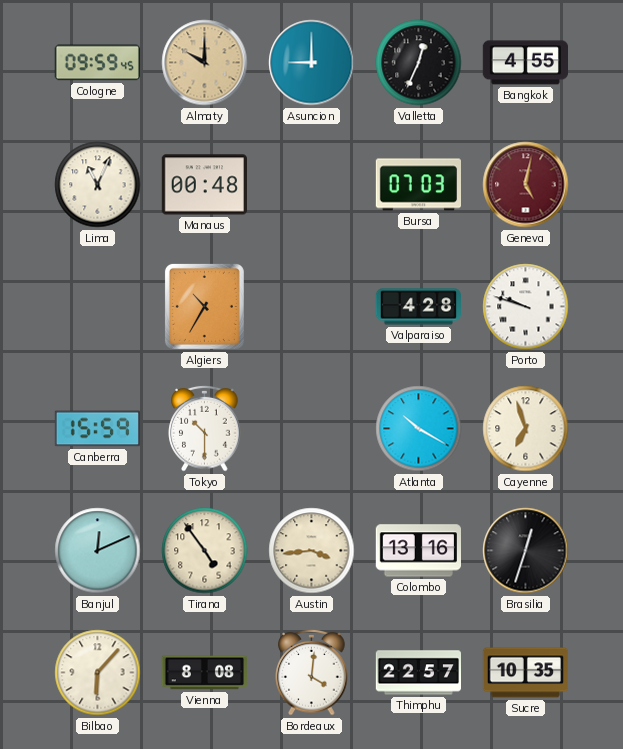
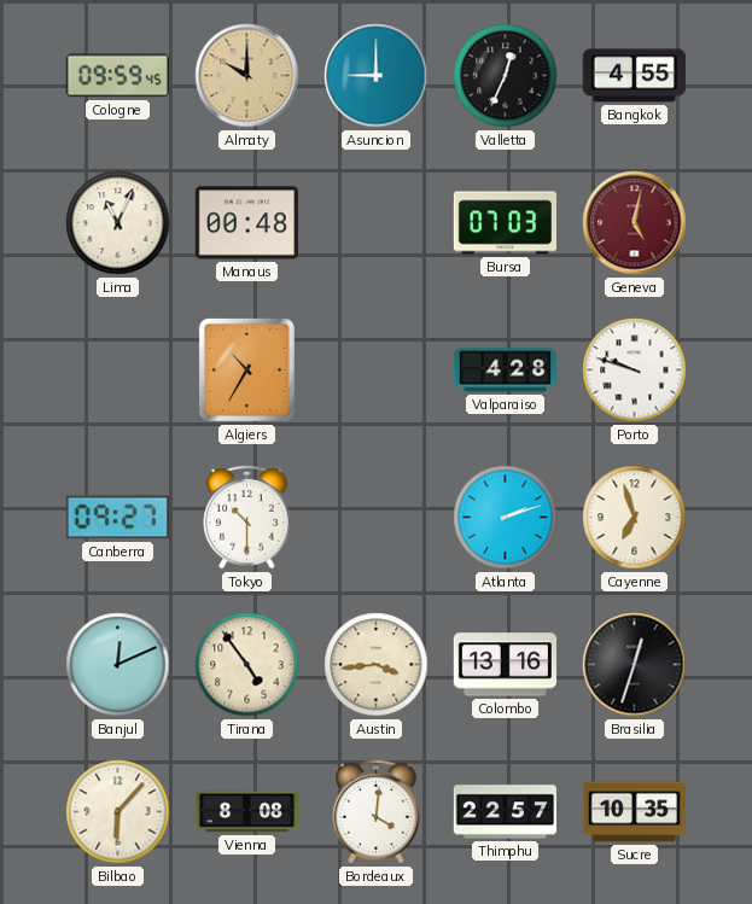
Canberra: 15:59 -> 09:27
Atlanta: 10:20 -> 2:12
